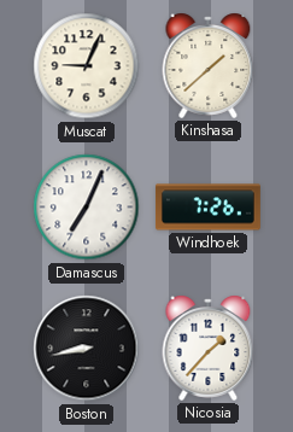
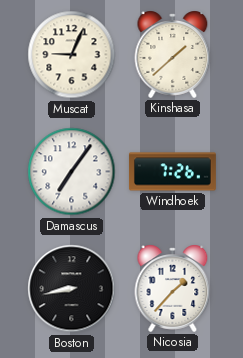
Damascus: 7:04 -> 7:06
